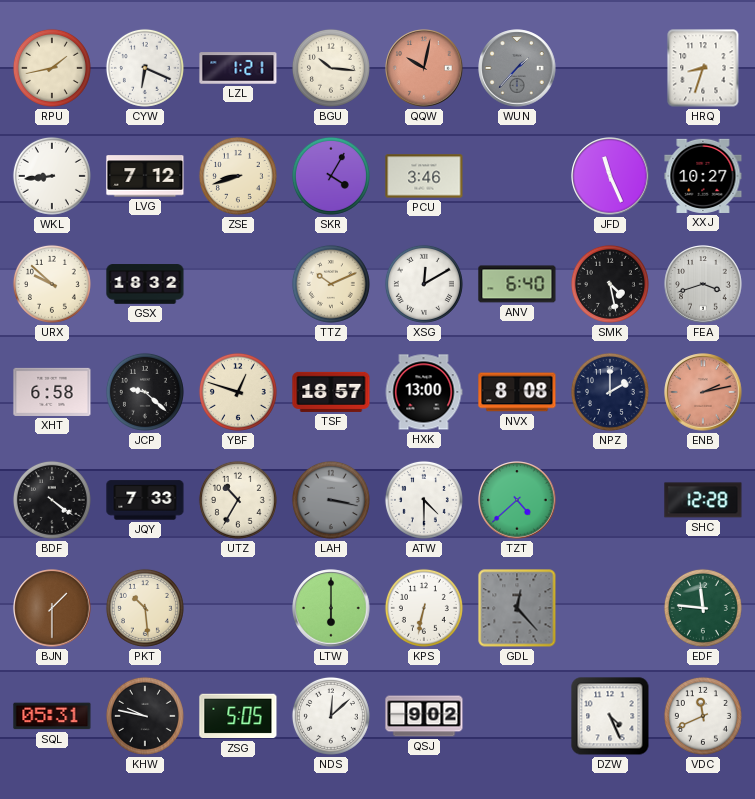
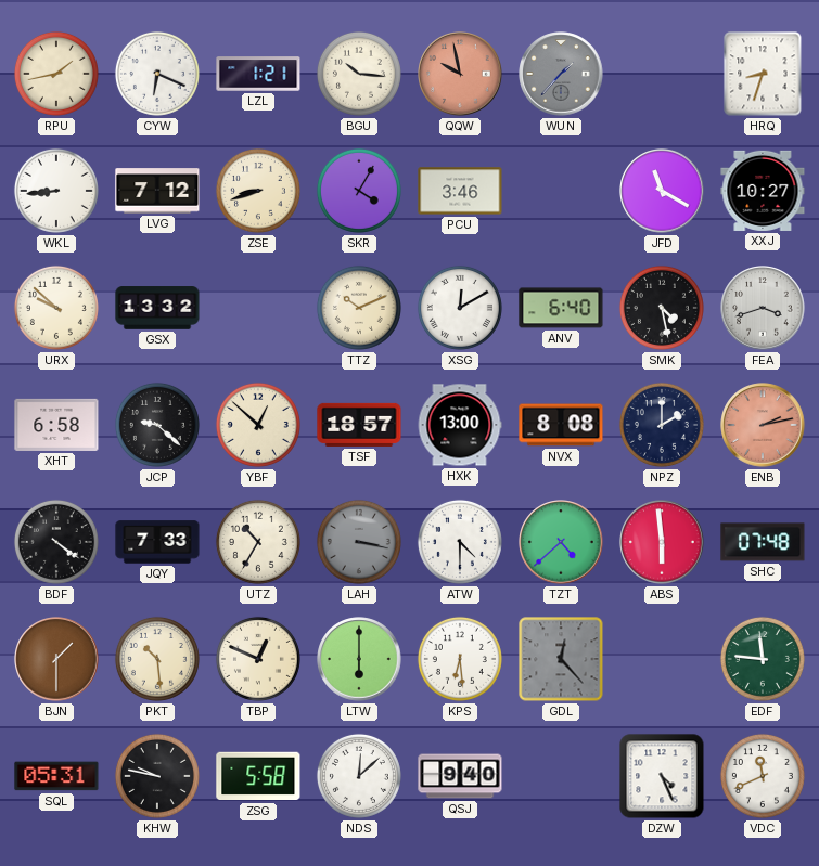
QQW: 10:02 -> 9:58
JFD: 11:26 -> 11:20
GSX: 18:32 -> 13:32
YBF: 12:48 -> 12:52
ABS: none -> 5:59
SHC: 12:28 -> 07:48
TBP: none -> 12:49
KPS: 6:32 -> 6:29
ZSG: 5:05 -> 5:58
QSJ: 9:02 -> 9:40
